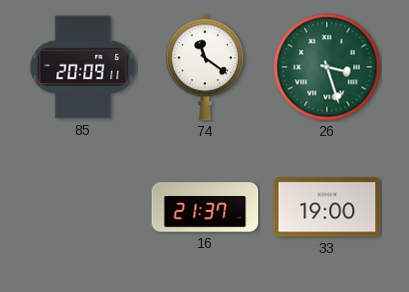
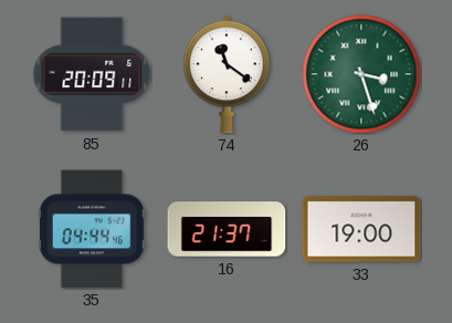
35: none -> 04:44
